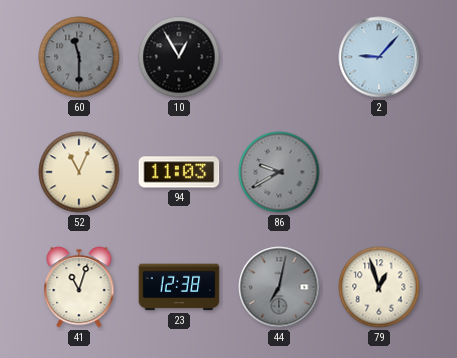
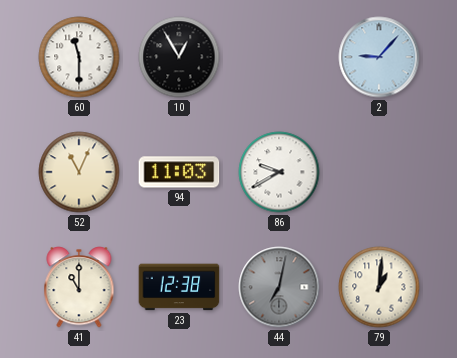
60 dial: grey -> white
86 dial: grey -> white
41: 11:03 -> 11:00
79: 12:57 -> 1:01
